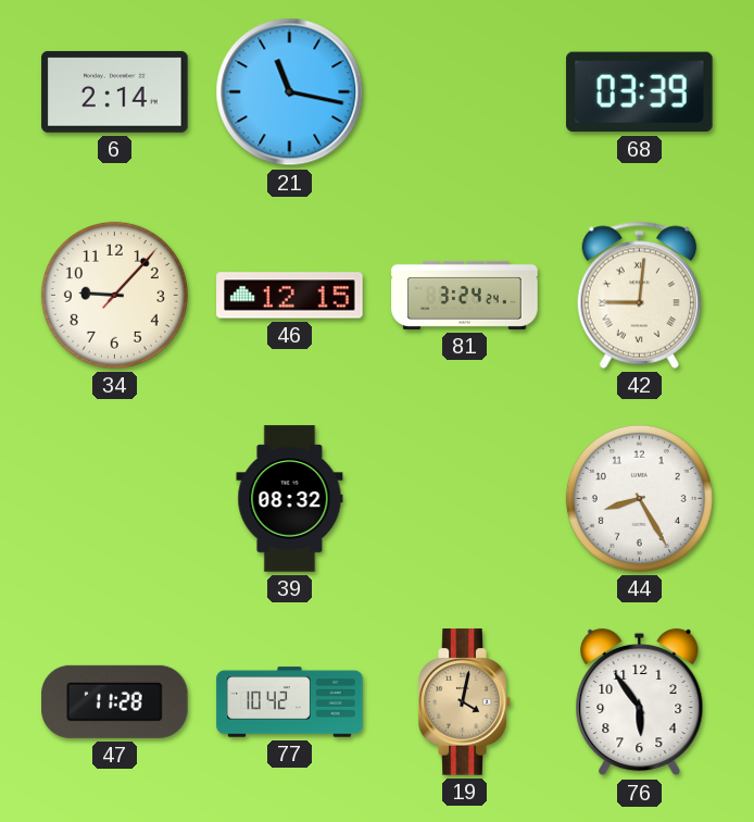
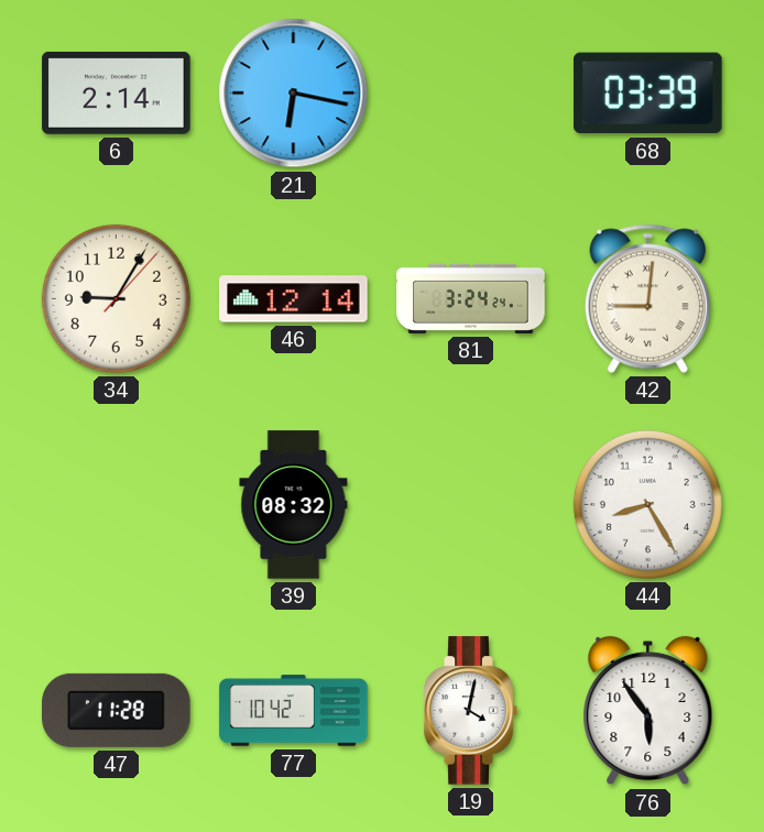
21: 11:17 -> 6:17
34: 9:07 -> 9:05
46: 12:15 -> 12:14
19 dial: champagne -> white
